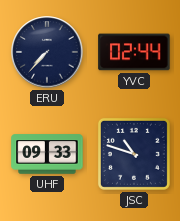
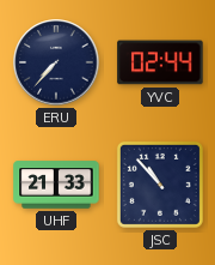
UHF: 09:33 -> 21:33
JSC: 10:48 -> 10:53
